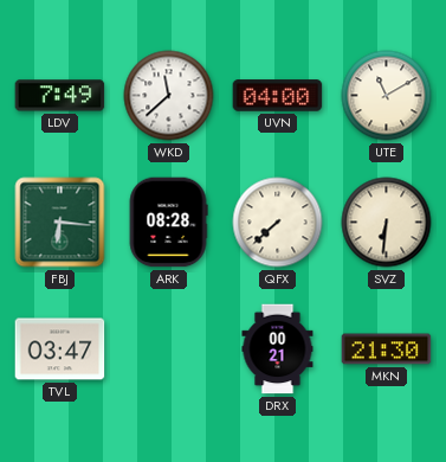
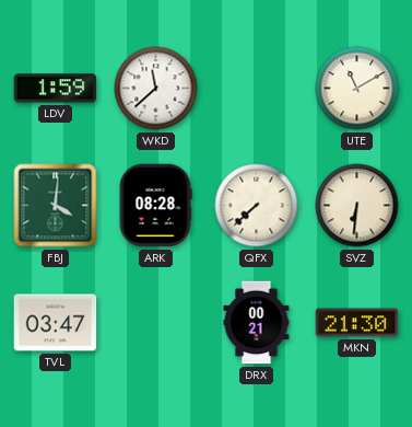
LDV: 7:49 -> 1:59
UVN: 04:00 -> none
FBJ: 6:16 -> 4:01
